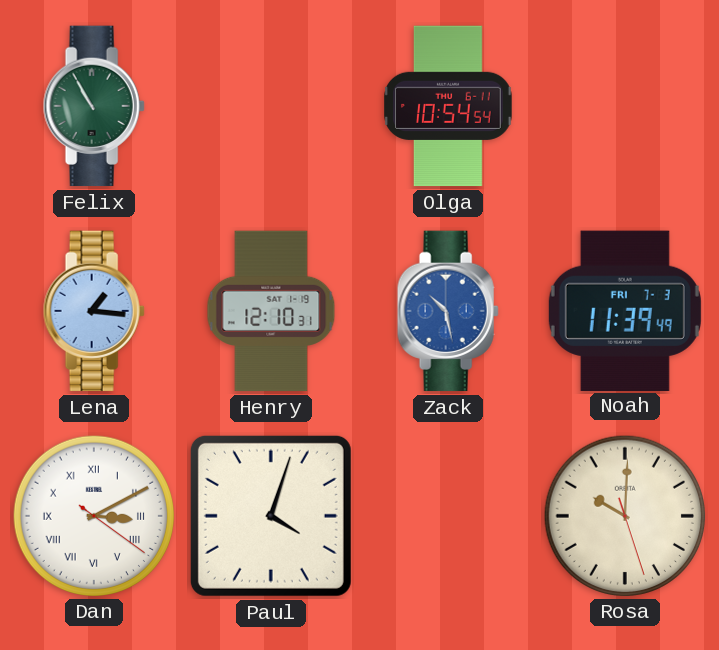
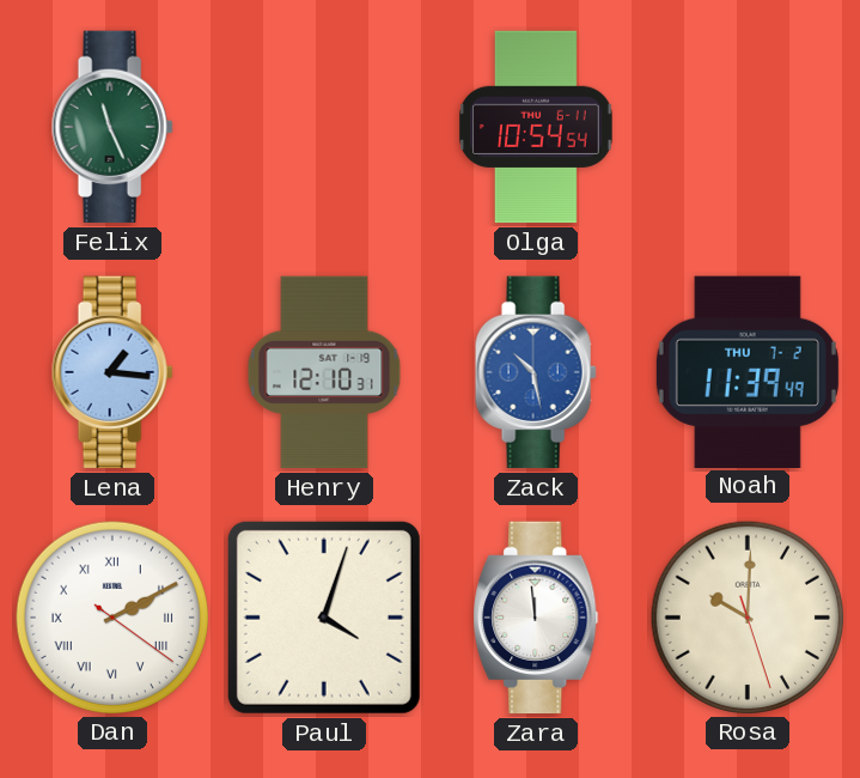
Felix: 10:55 -> 11:26
Noah date: FRI 7-3 -> THU 7-2
Dan: 3:10 -> 2:10
Zara: none -> 11:59
